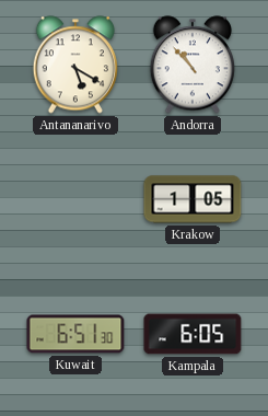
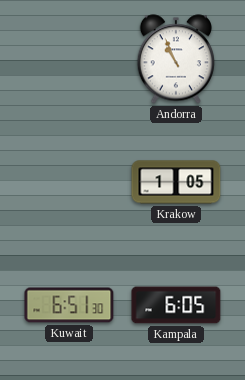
Antananarivo: 5:20 -> none
Andorra: 10:53 -> 10:56
